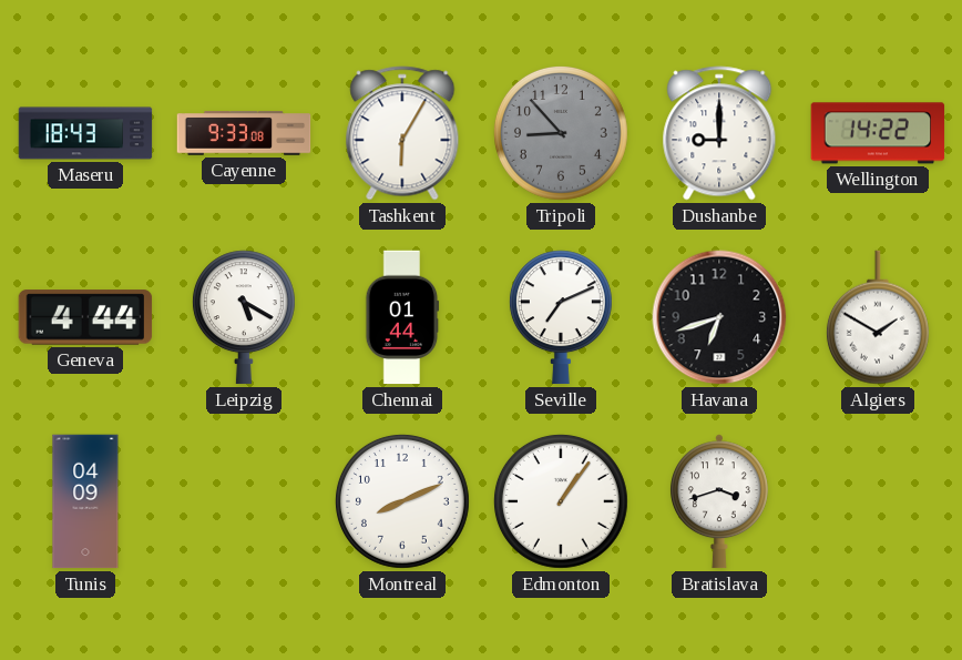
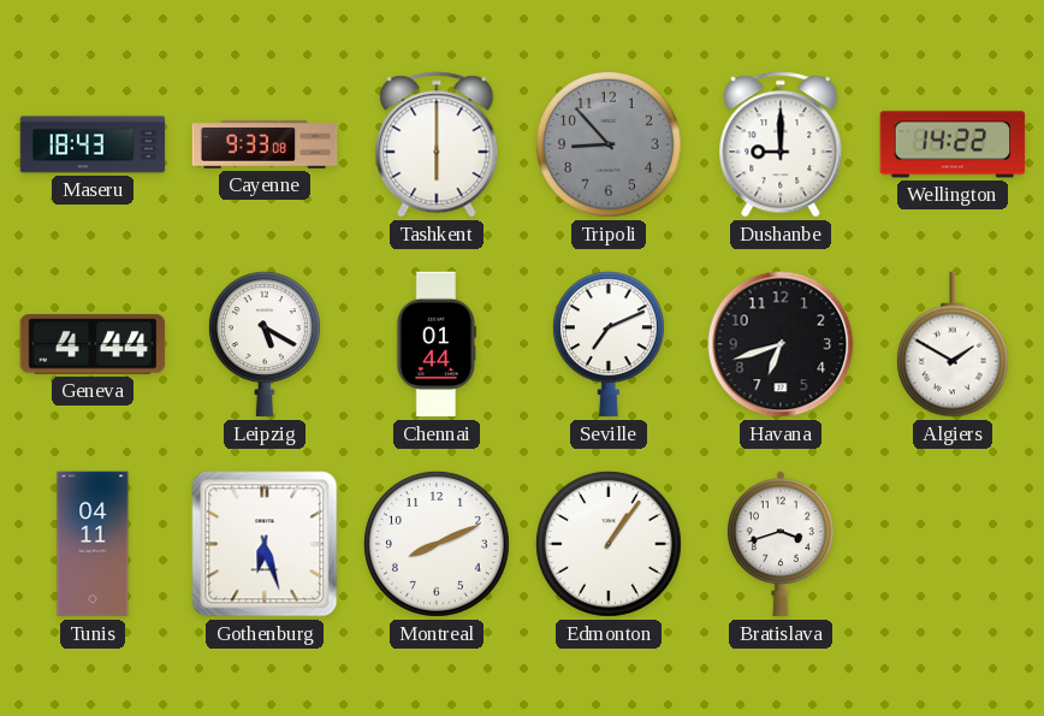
Tashkent: 6:05 -> 6:00
Tunis: 04:09 -> 04:11
Gothenburg: none -> 6:27
